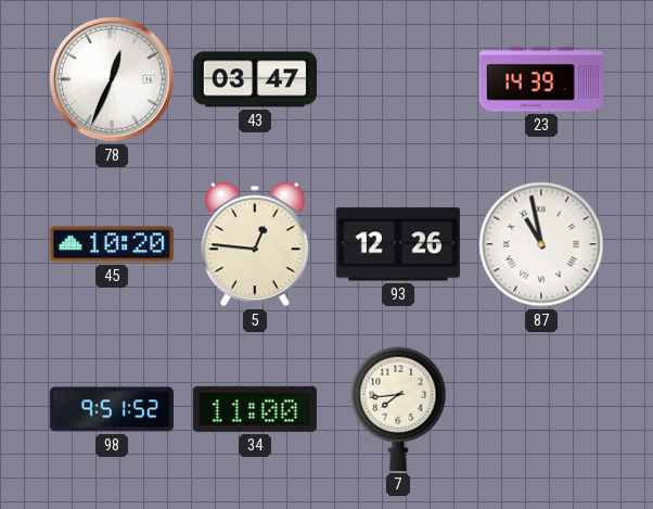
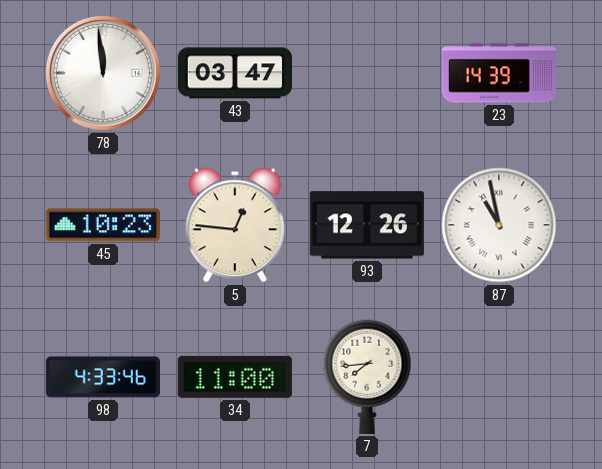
78: 12:34 -> 11:59
45: 10:20 -> 10:23
98: 9:51 -> 4:33
